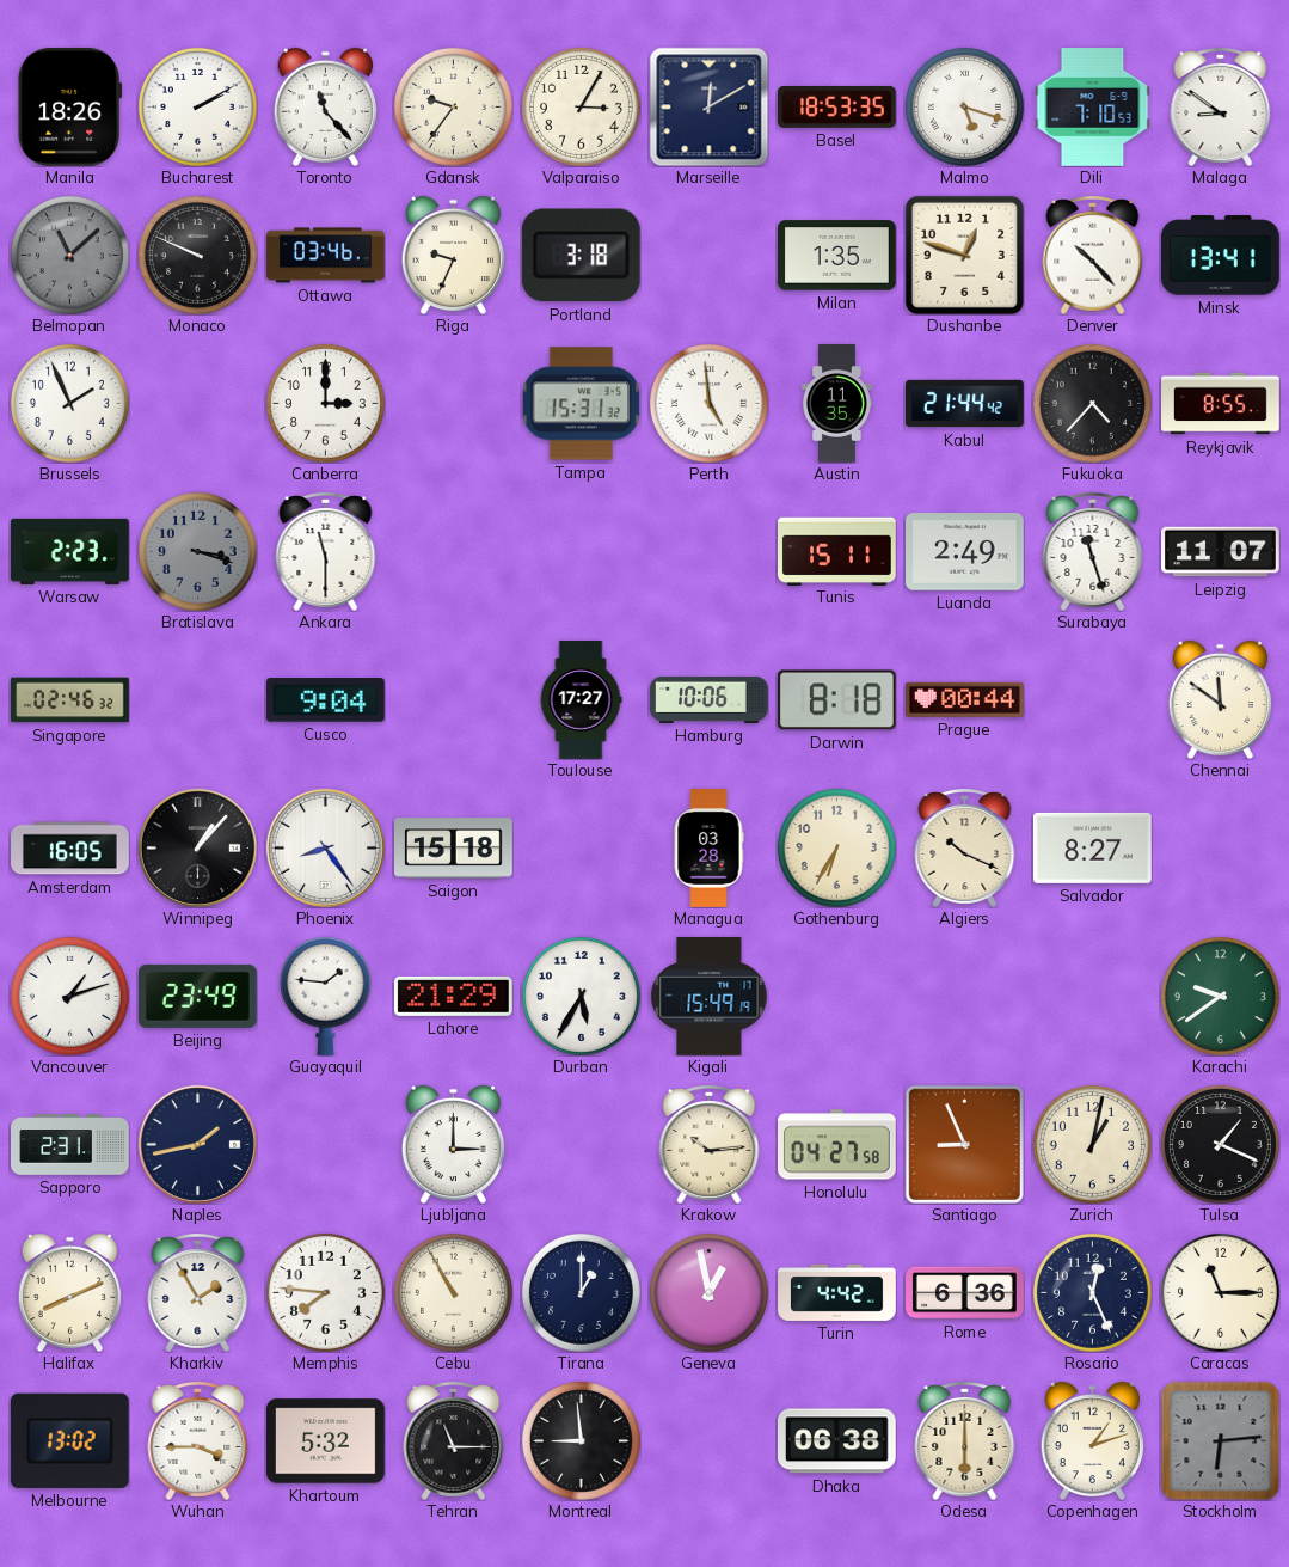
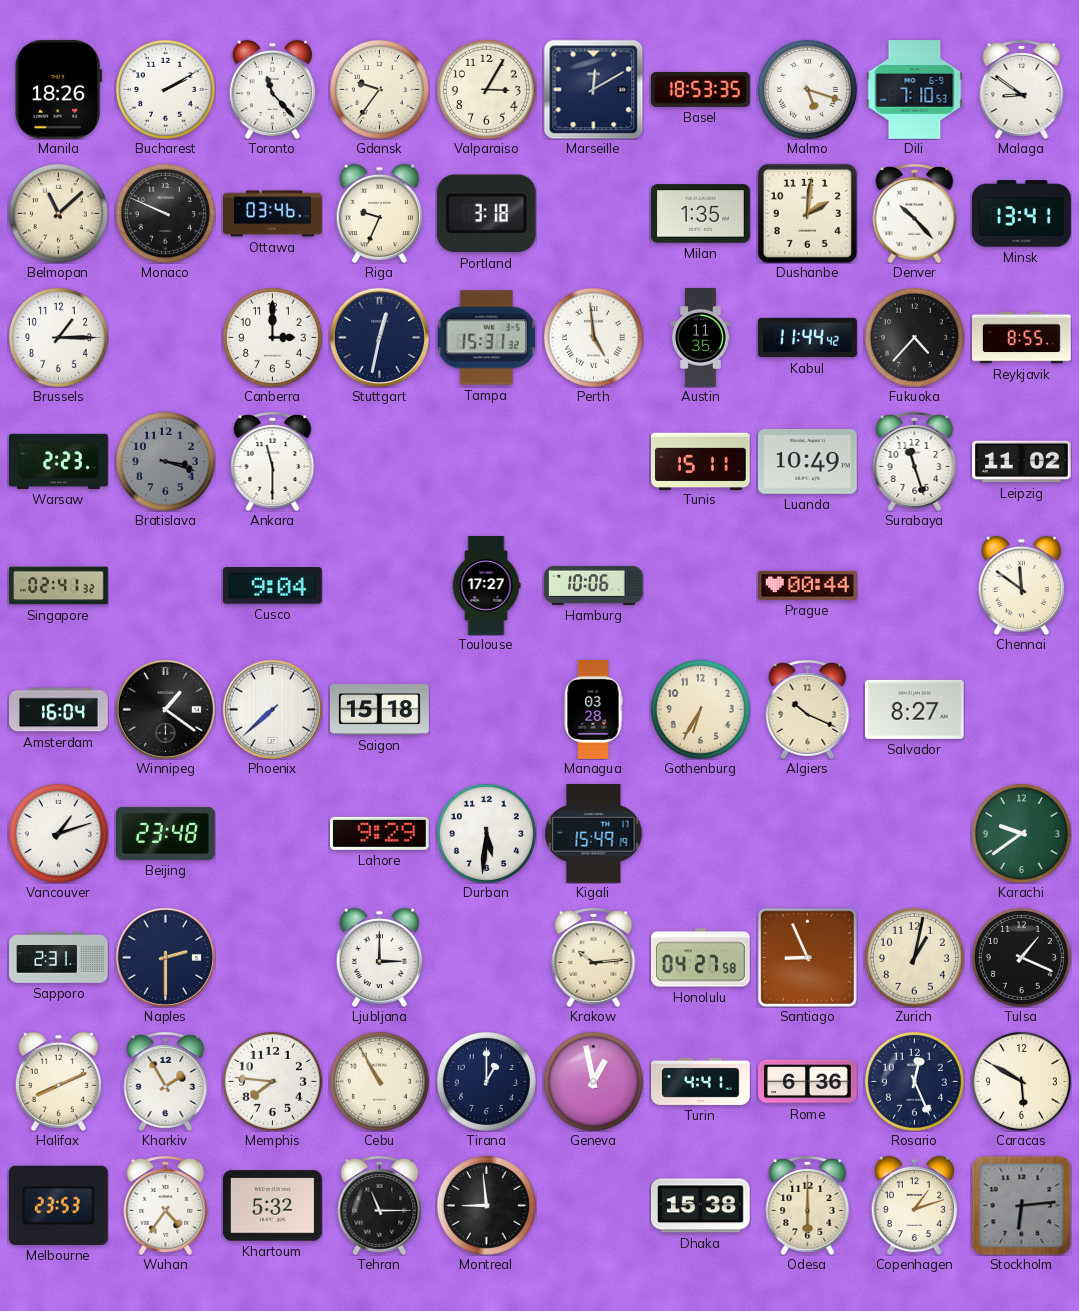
Belmopan dial: grey -> cream
Dushanbe: 12:48 -> 2:01
Brussels: 1:56 -> 1:15
Stuttgart: none -> 12:32
Kabul: 21:44 -> 11:44
Luanda: 2:49 -> 10:49
Leipzig: 11:07 -> 11:02
Singapore: 02:46 -> 02:41
Darwin: 8:18 -> none
Amsterdam: 16:05 -> 16:04
Winnipeg: 1:07 -> 1:21
Phoenix: 8:24 -> 7:38
Beijing: 23:49 -> 23:48
Guayaquil: 1:46 -> none
Lahore: 21:29 -> 9:29
Durban: 5:35 -> 5:31
Naples: 1:43 -> 2:30
Turin: 4:42 -> 4:41
Caracas: 11:15 -> 5:50
Melbourne: 13:02 -> 23:53
Wuhan: 3:45 -> 4:36
Dhaka: 06:38 -> 15:38
